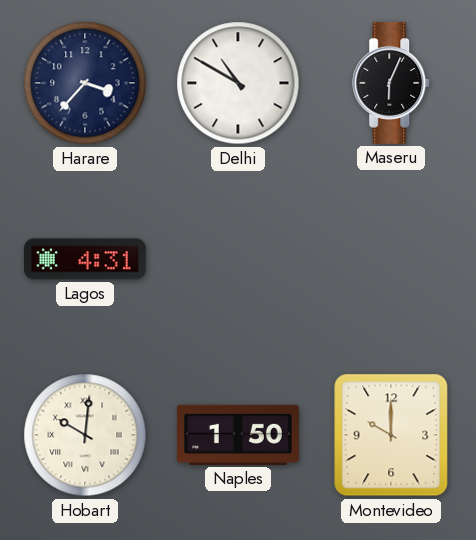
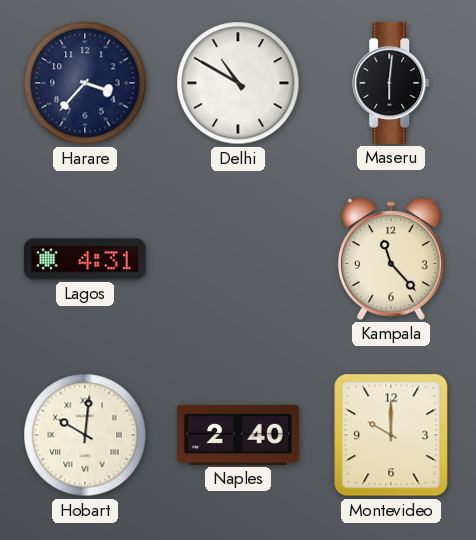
Maseru: 6:04 -> 6:01
Kampala: none -> 11:23
Naples: 1:50 -> 2:40
